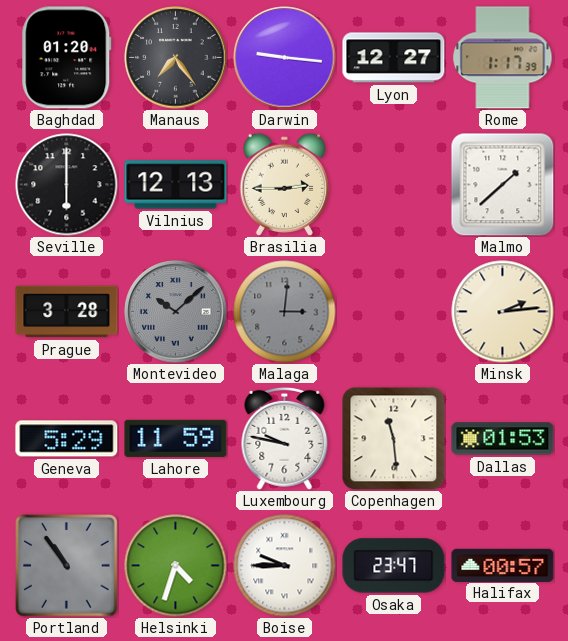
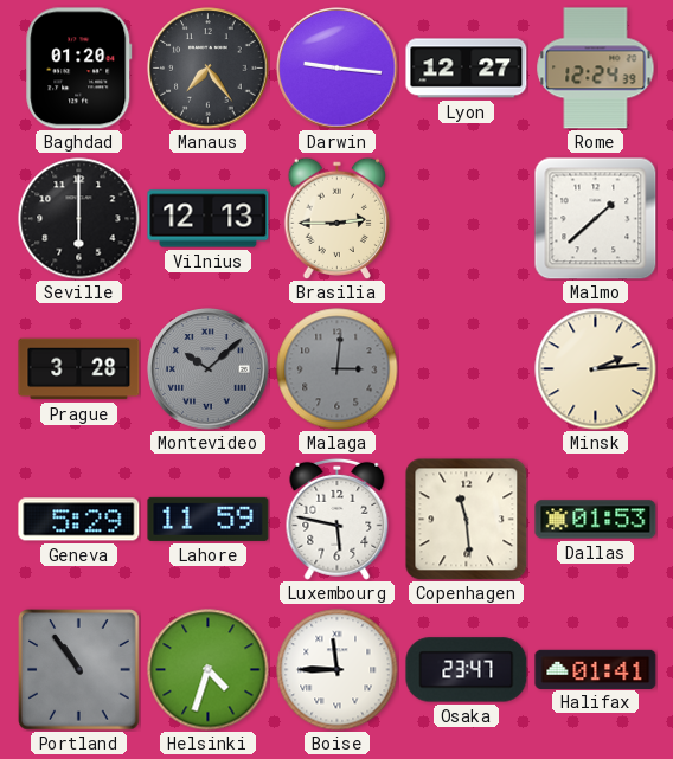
Rome: 1:17 -> 12:24
Luxembourg: 9:47 -> 5:47
Boise: 9:45 -> 11:45
Halifax: 00:57 -> 01:41
